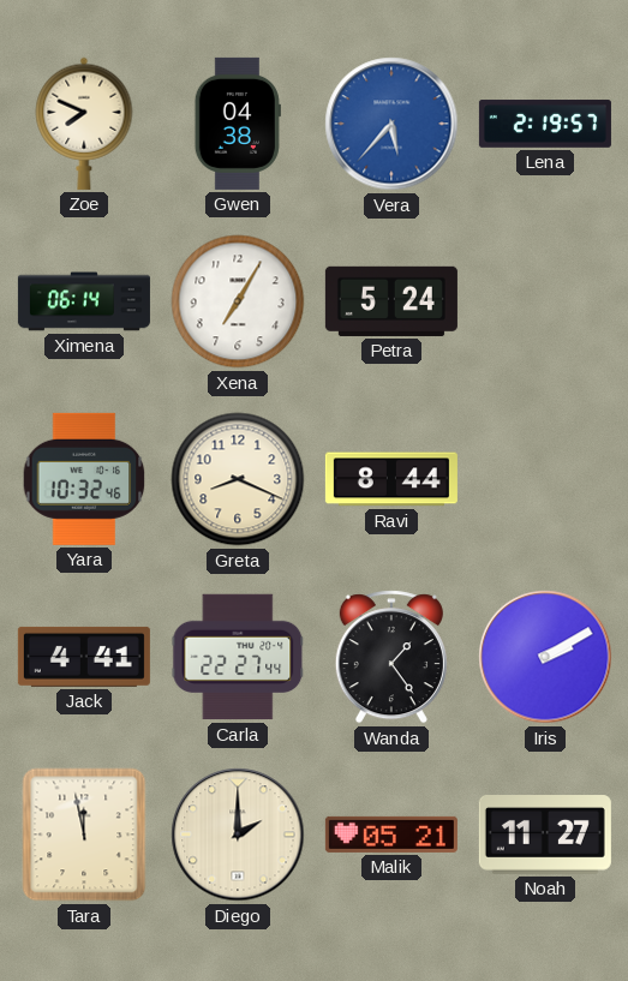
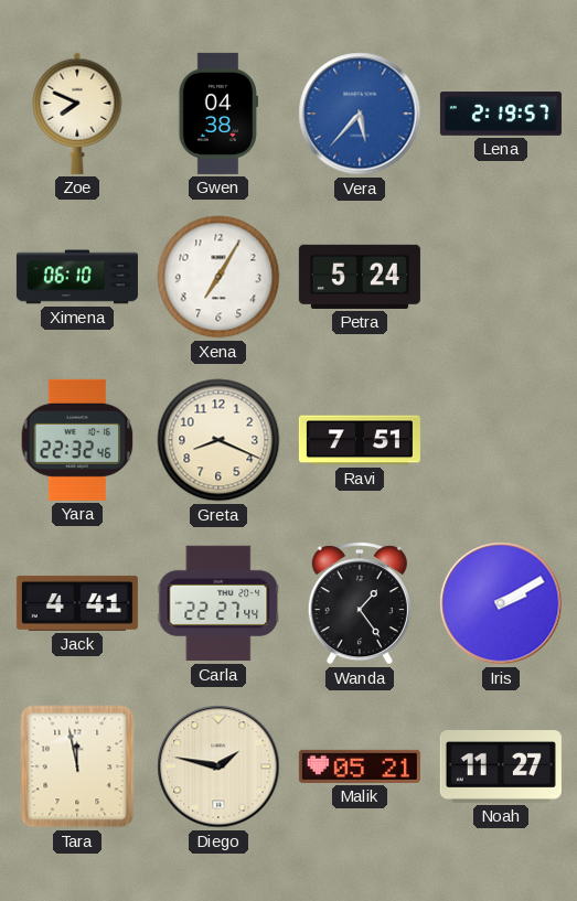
Ximena: 06:14 -> 06:10
Yara: 10:32 -> 22:32
Ravi: 8:44 -> 7:51
Diego: 2:00 -> 1:47
